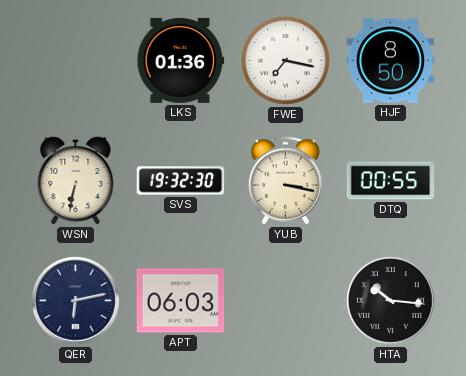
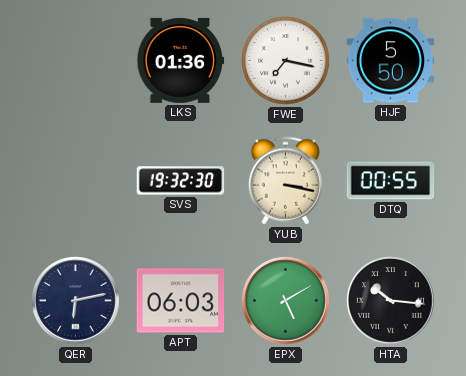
HJF: 8:50 -> 5:50
WSN: 6:32 -> none
EPX: none -> 5:10
